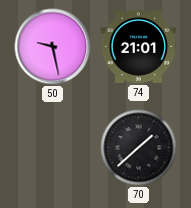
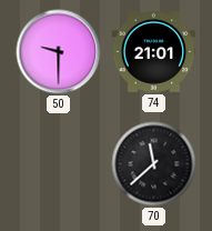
50: 9:28 -> 9:30
70: 1:38 -> 11:38
